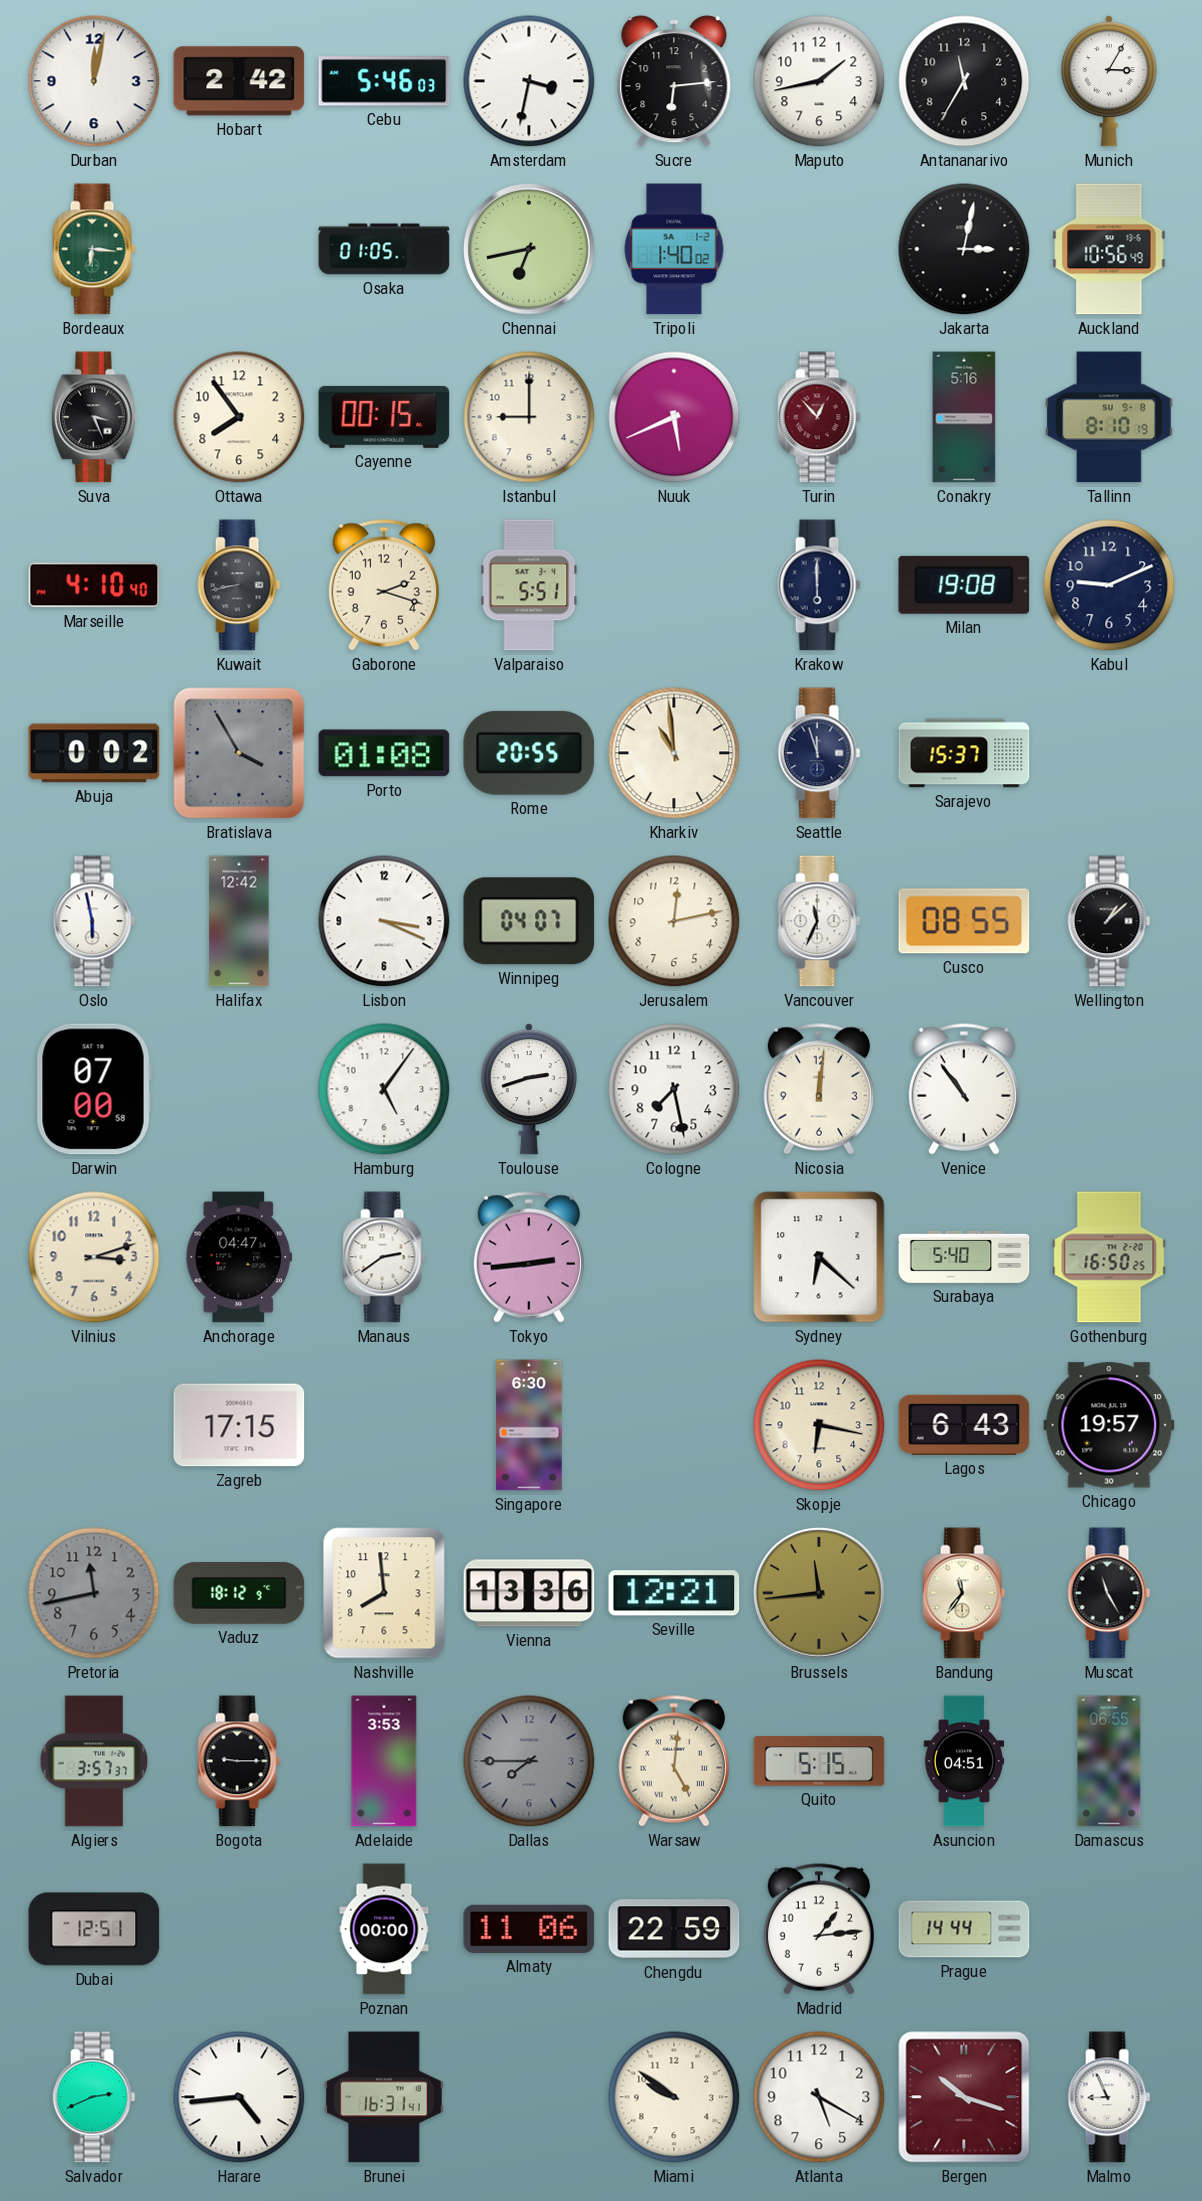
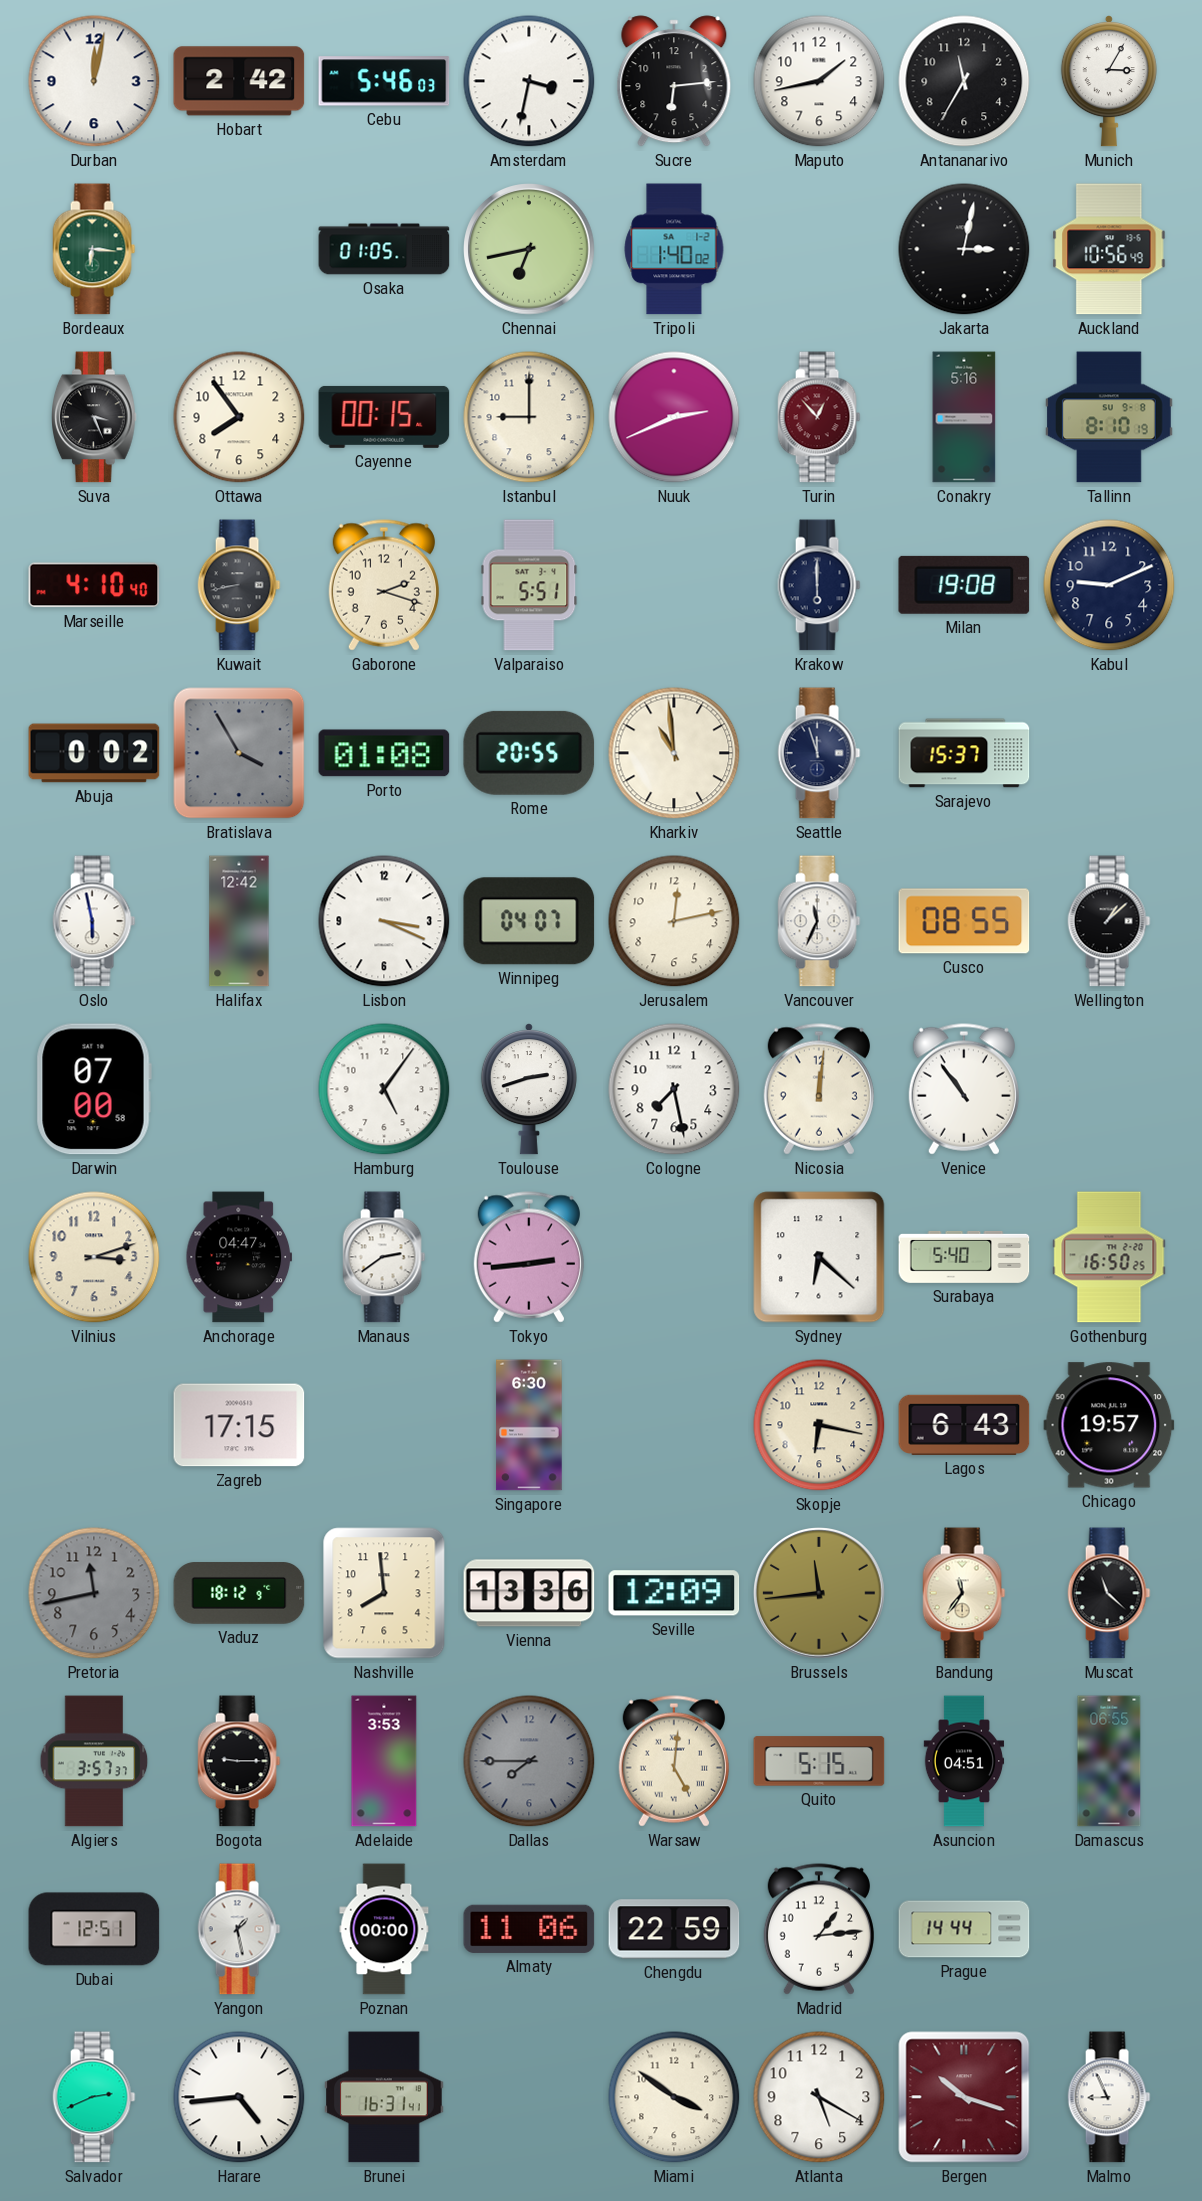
Nuuk: 5:41 -> 2:41
Seville: 12:21 -> 12:09
Muscat: 11:25 -> 11:22
Yangon: none -> 1:28
Miami: 9:51 -> 3:51
